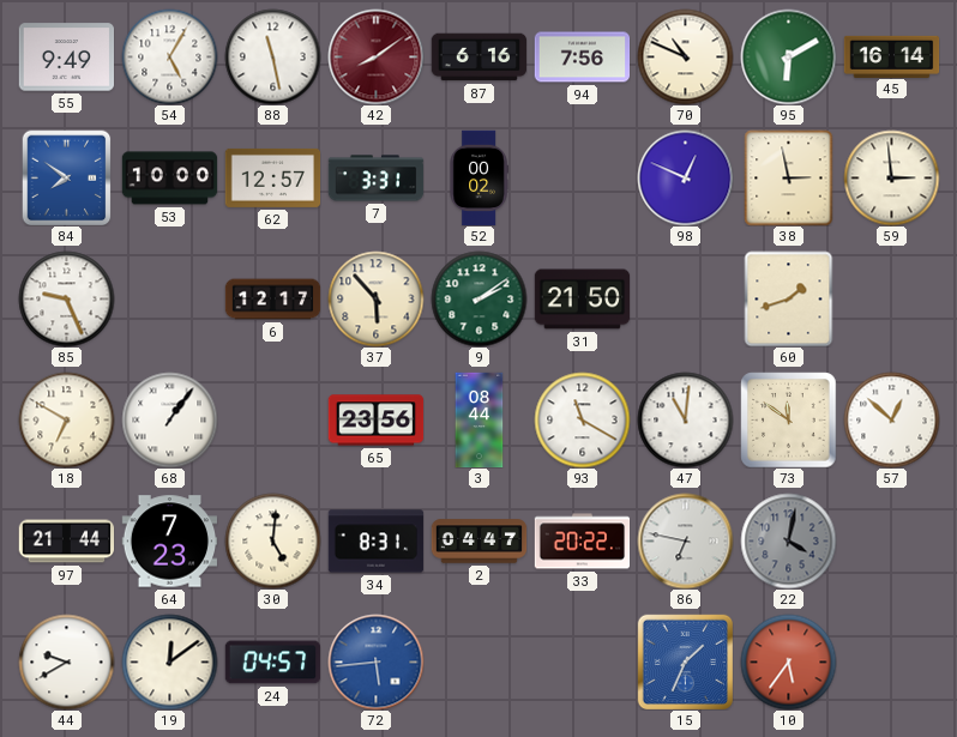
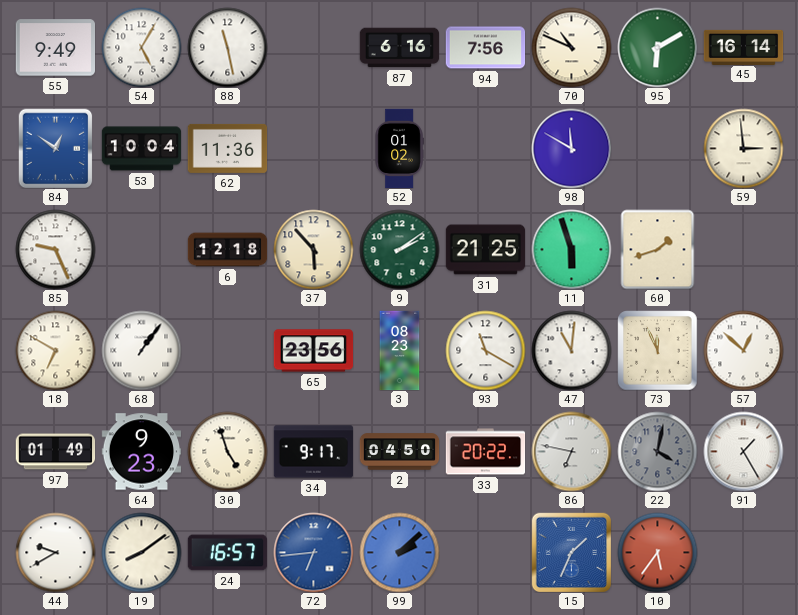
42: 8:09 -> none
84: 7:51 -> 12:51
53: 10:00 -> 10:04
62: 12:57 -> 11:36
7: 3:31 -> none
52: 00:02 -> 01:02
98: 12:49 -> 11:50
38: 2:58 -> none
6: 12:17 -> 12:18
31: 21:50 -> 21:25
11: none -> 5:57
3: 08:44 -> 08:23
73: 11:51 -> 11:56
97: 21:44 -> 01:49
64: 7:23 -> 9:23
30: 5:01 -> 4:57
34: 8:31 -> 9:17
2: 04:47 -> 04:50
91: none -> 1:25
19: 12:09 -> 8:09
24: 04:57 -> 16:57
72: 5:44 -> 6:44
99: none -> 2:08
